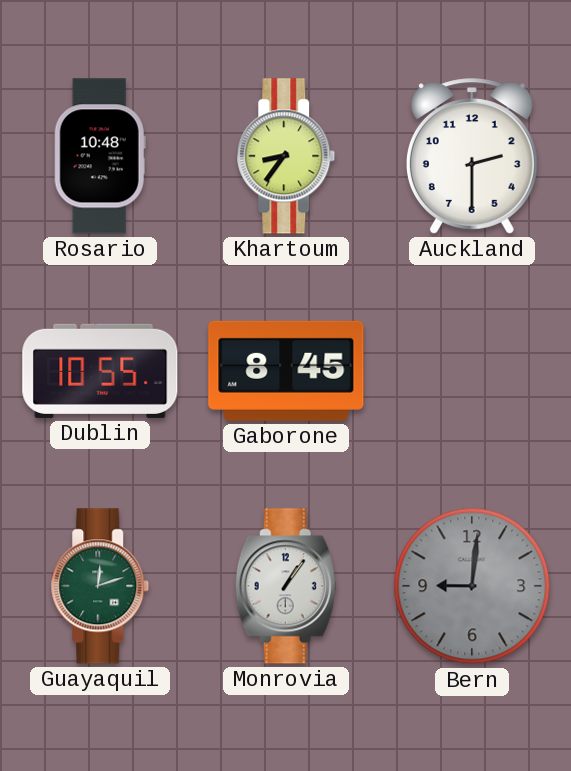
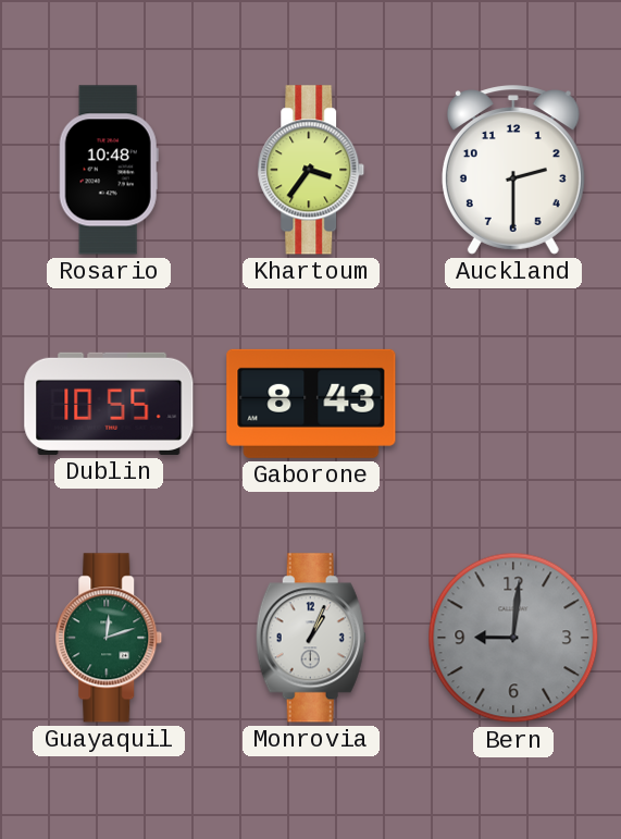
Khartoum: 8:36 -> 3:36
Gaborone: 8:45 -> 8:43
Monrovia: 1:06 -> 1:04
